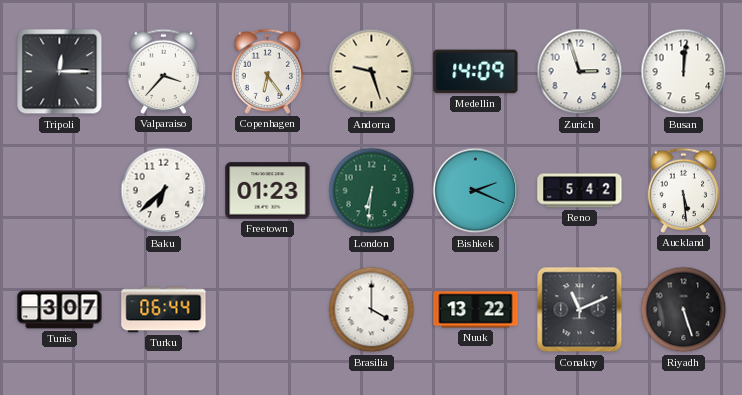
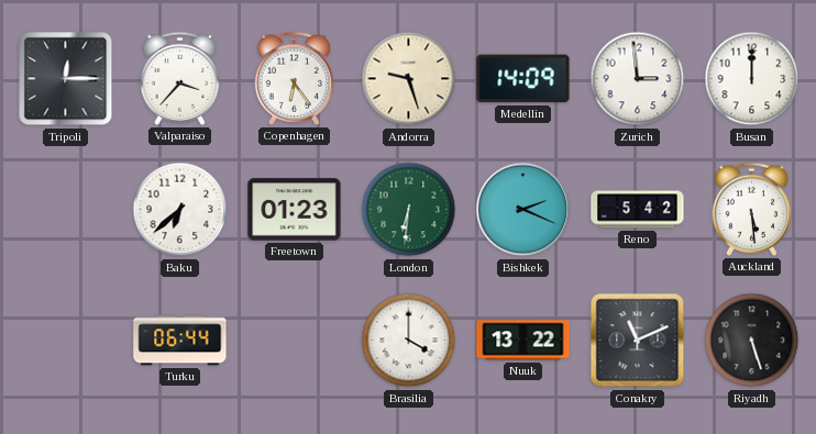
Zurich: 2:57 -> 2:59
Busan: 12:01 -> 12:00
Tunis: 3:07 -> none
